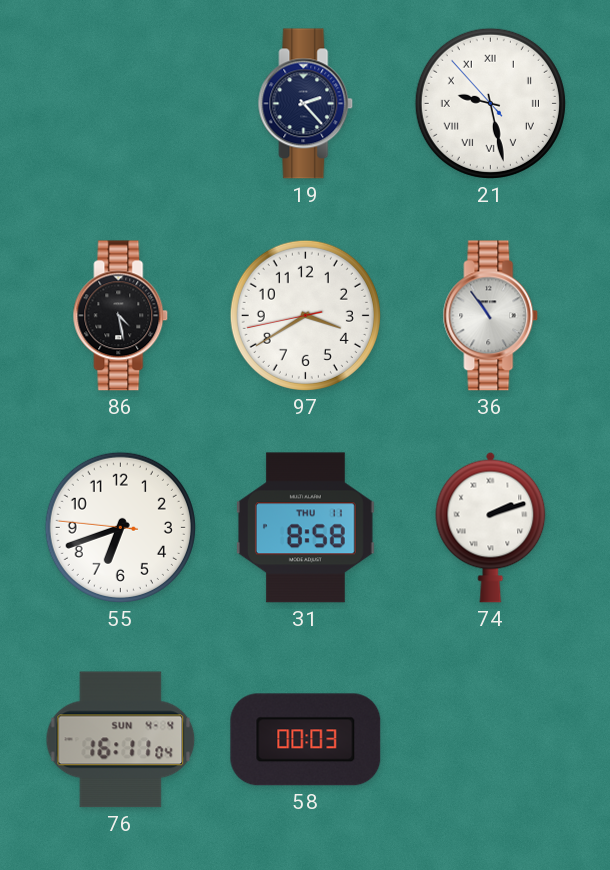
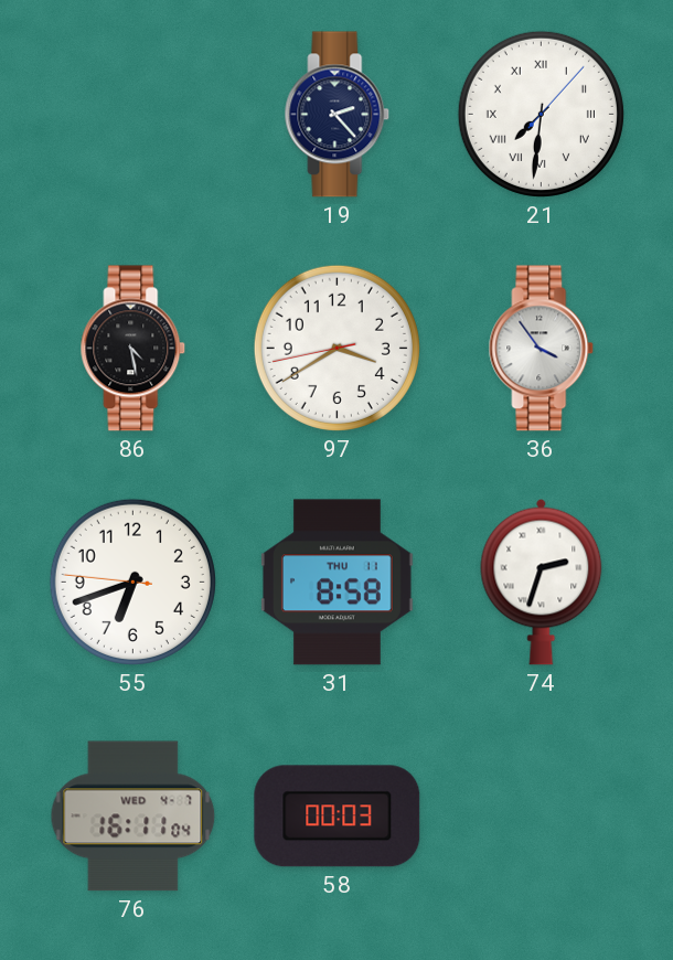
21: 9:27 -> 7:31
36: 10:54 -> 3:54
74: 2:12 -> 2:33
76 date: SUN 4-4 -> WED 4-7
